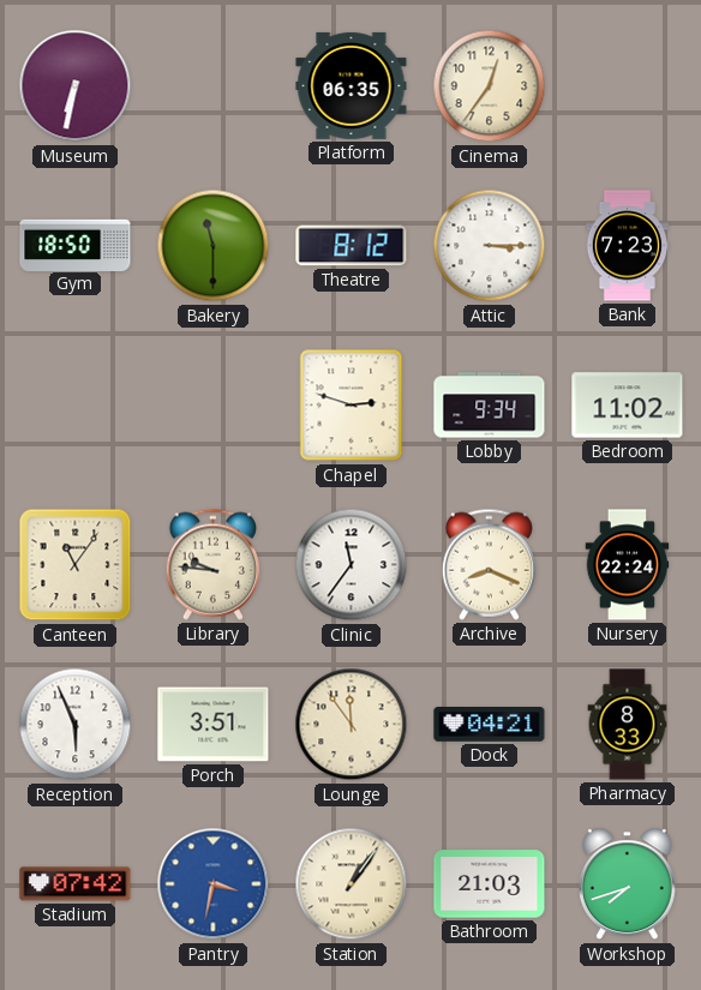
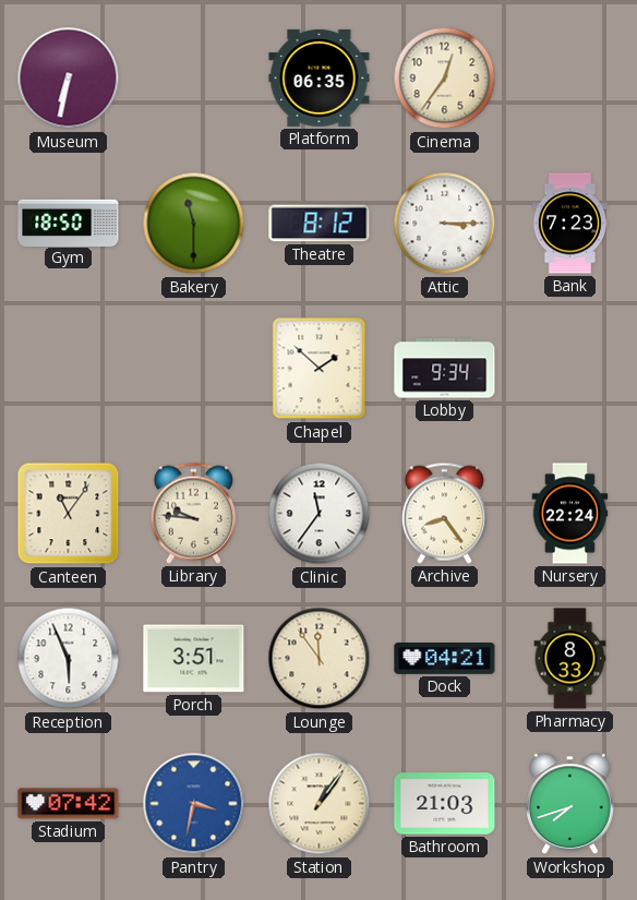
Chapel: 2:48 -> 1:52
Bedroom: 11:02 -> none
Archive: 8:19 -> 8:24
